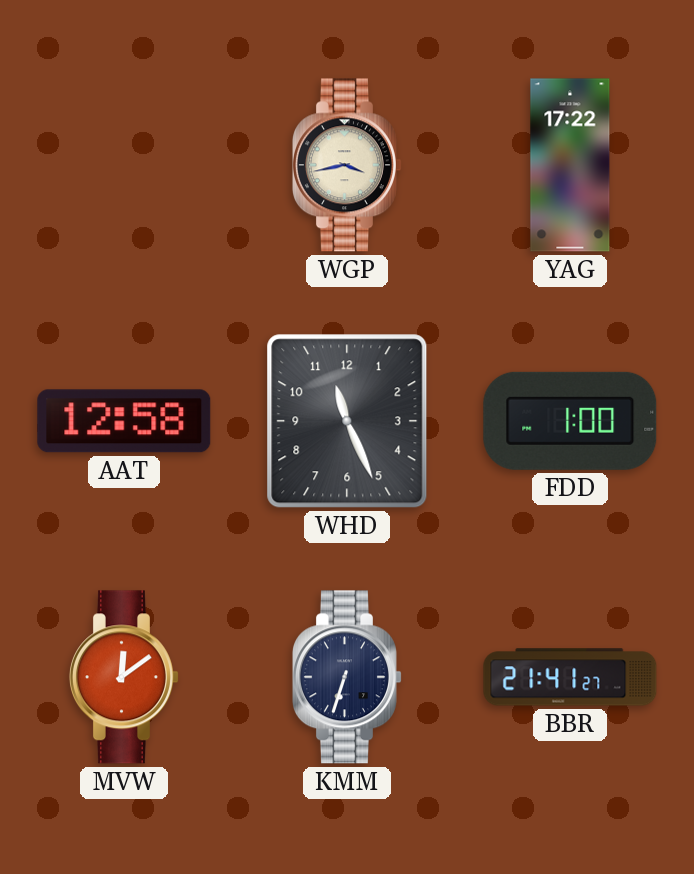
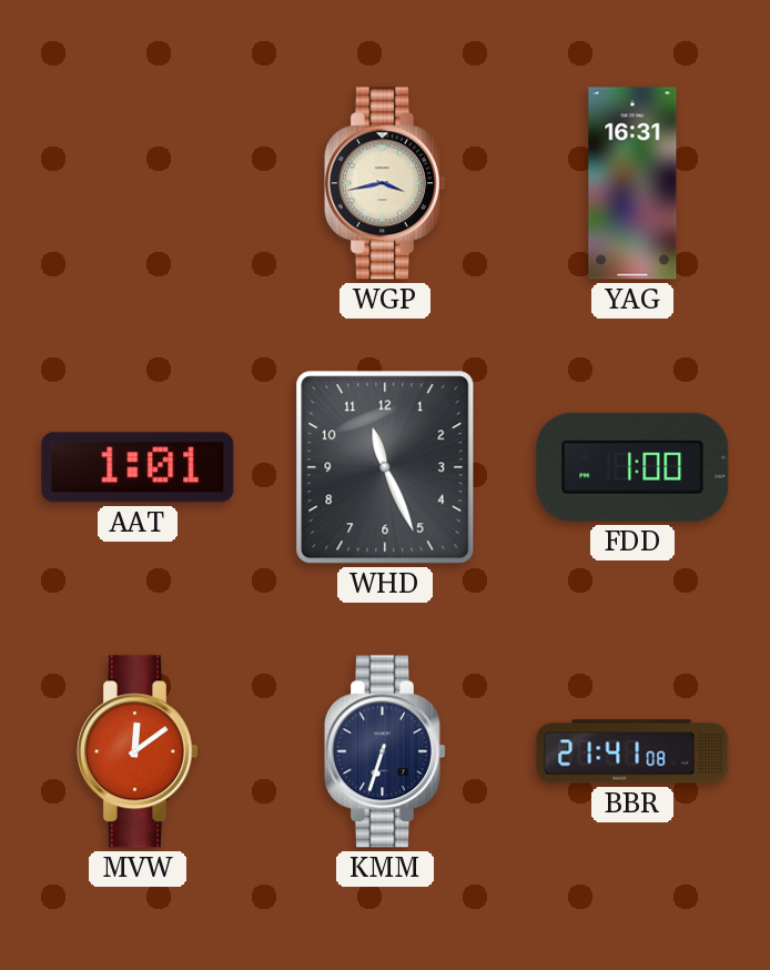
YAG: 17:22 -> 16:31
AAT: 12:58 -> 1:01
BBR: 21:41:27 -> 21:41:08
